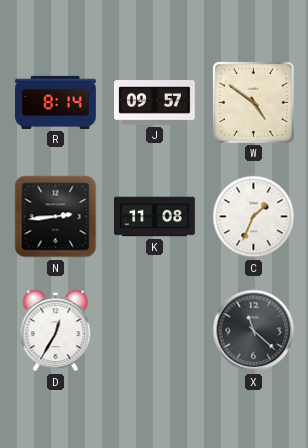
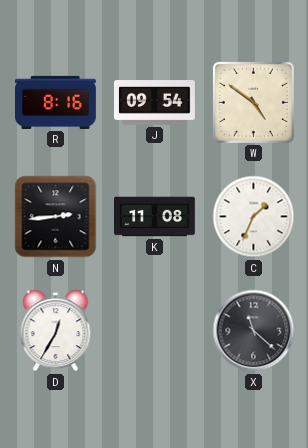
R: 8:14 -> 8:16
J: 09:57 -> 09:54
